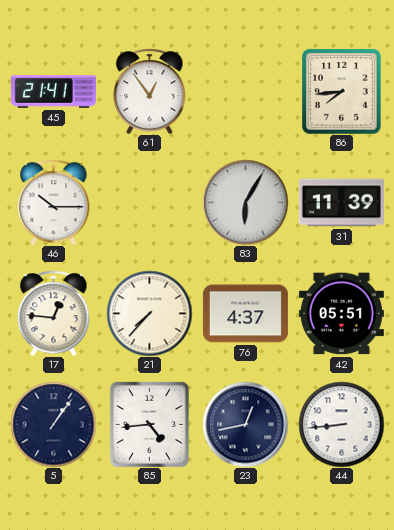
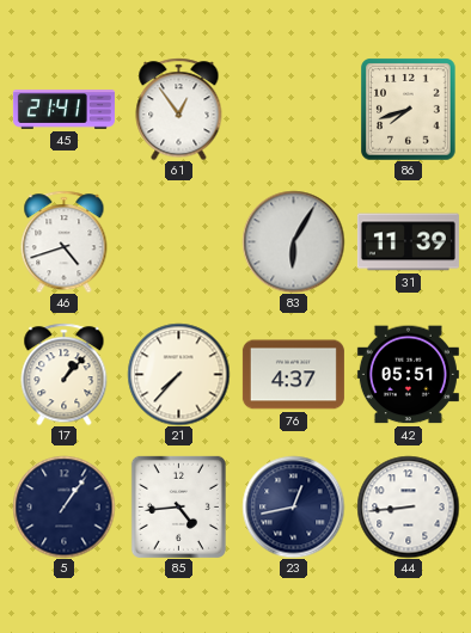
86: 7:44 -> 7:42
46: 10:15 -> 4:42
17: 12:46 -> 1:07
